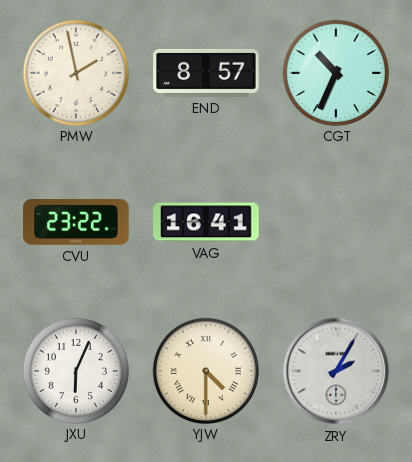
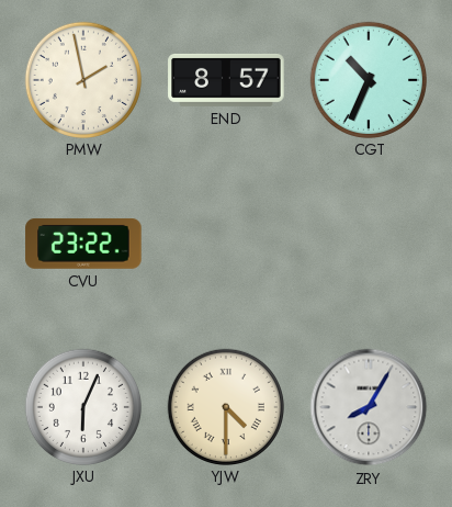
VAG: 16:41 -> none
ZRY: 2:05 -> 8:05
